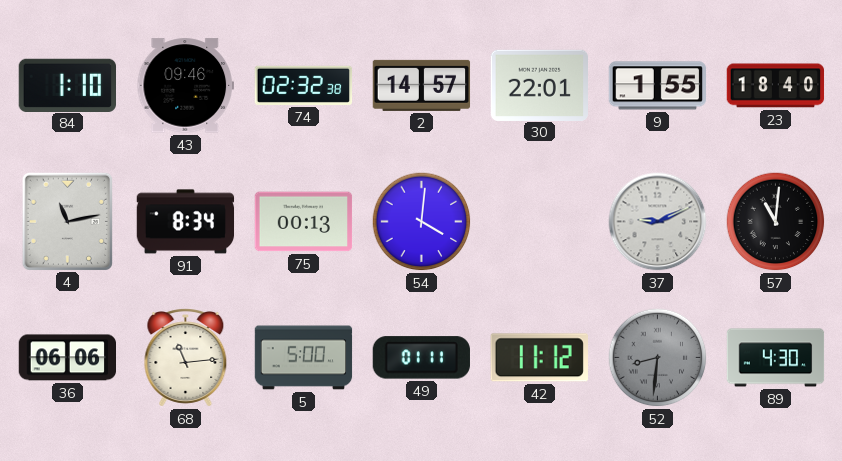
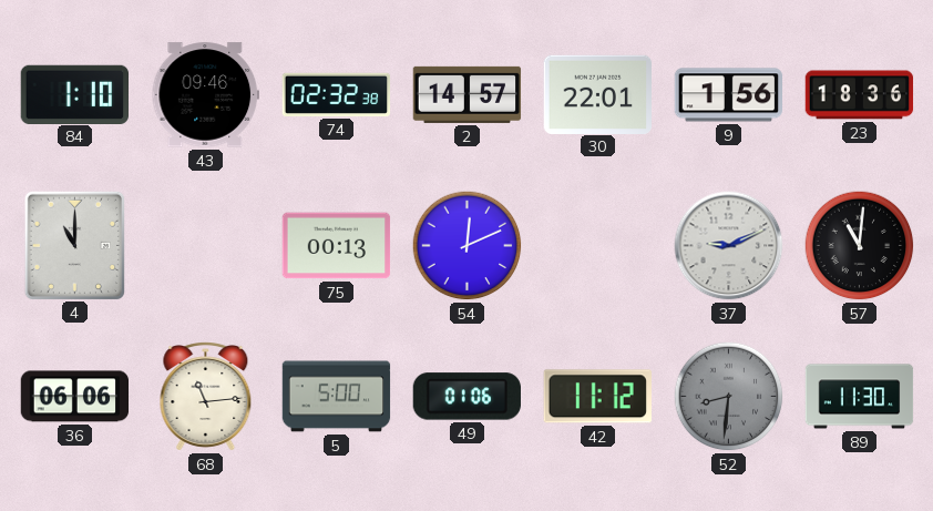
9: 1:55 -> 1:56
23: 18:40 -> 18:36
4: 11:13 -> 11:00
91: 8:34 -> none
54: 4:01 -> 12:11
49: 01:11 -> 01:06
89: 4:30 -> 11:30
